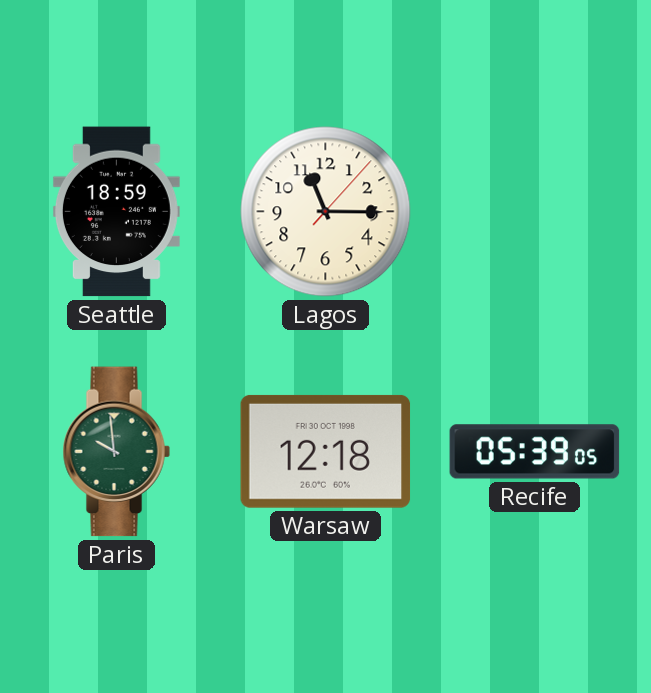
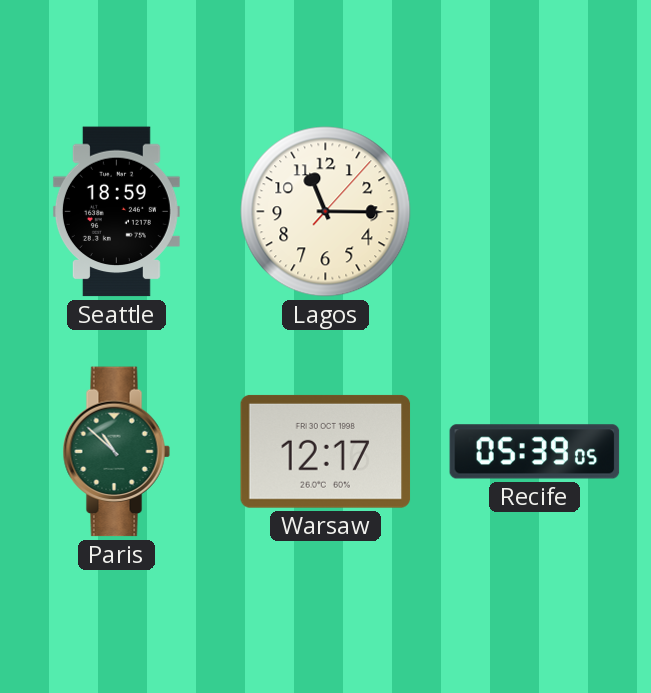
Paris: 9:59 -> 10:52
Warsaw: 12:18 -> 12:17
